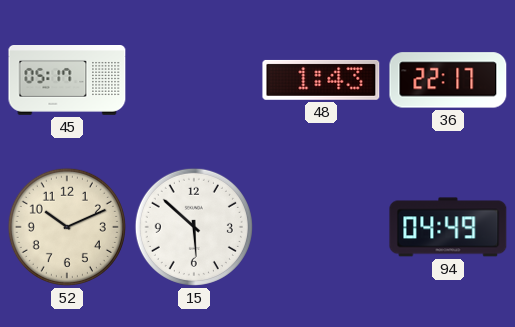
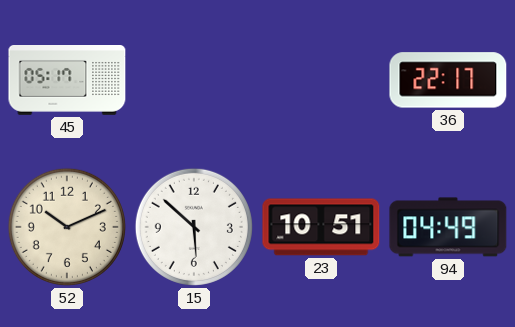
48: 1:43 -> none
23: none -> 10:51
